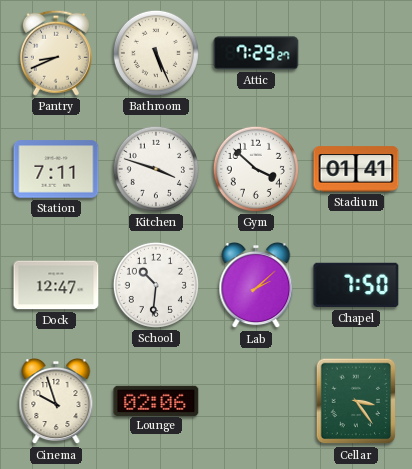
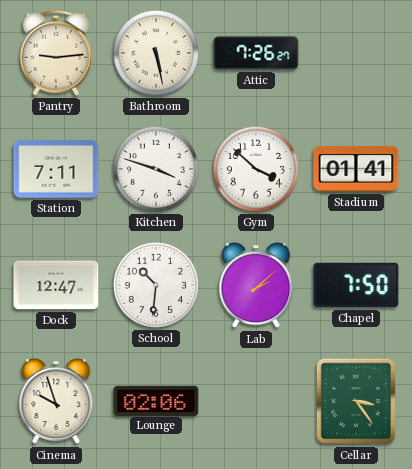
Pantry: 8:41 -> 9:14
Bathroom: 5:26 -> 5:28
Attic: 7:29 -> 7:26
